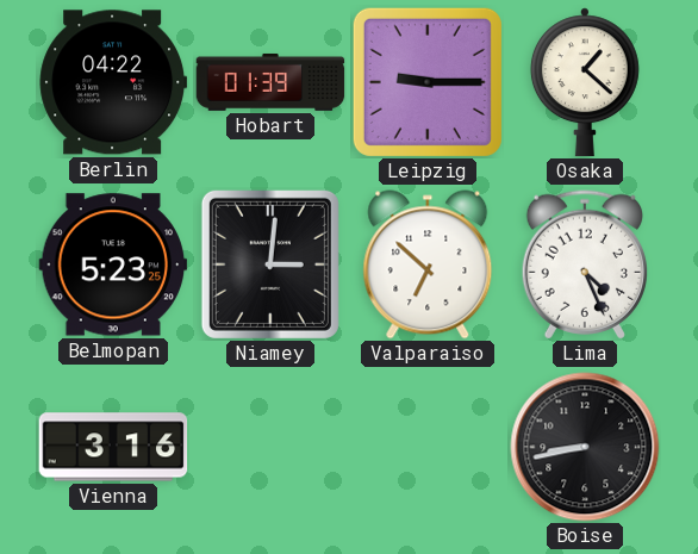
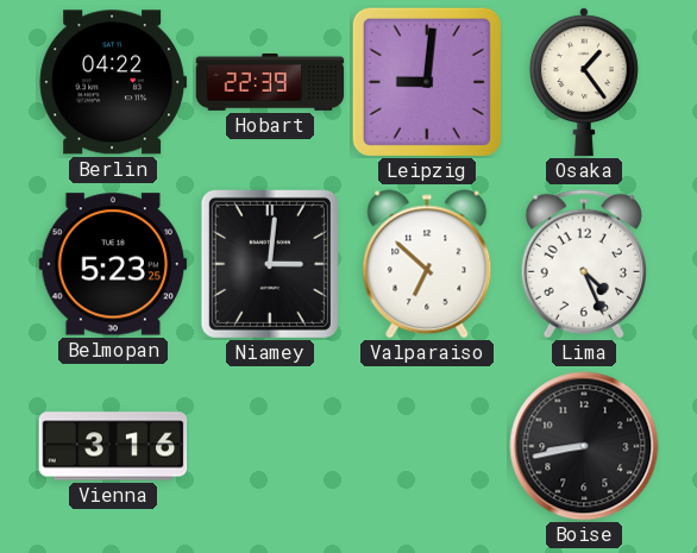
Hobart: 01:39 -> 22:39
Leipzig: 9:15 -> 9:01
Osaka: 1:22 -> 1:24
